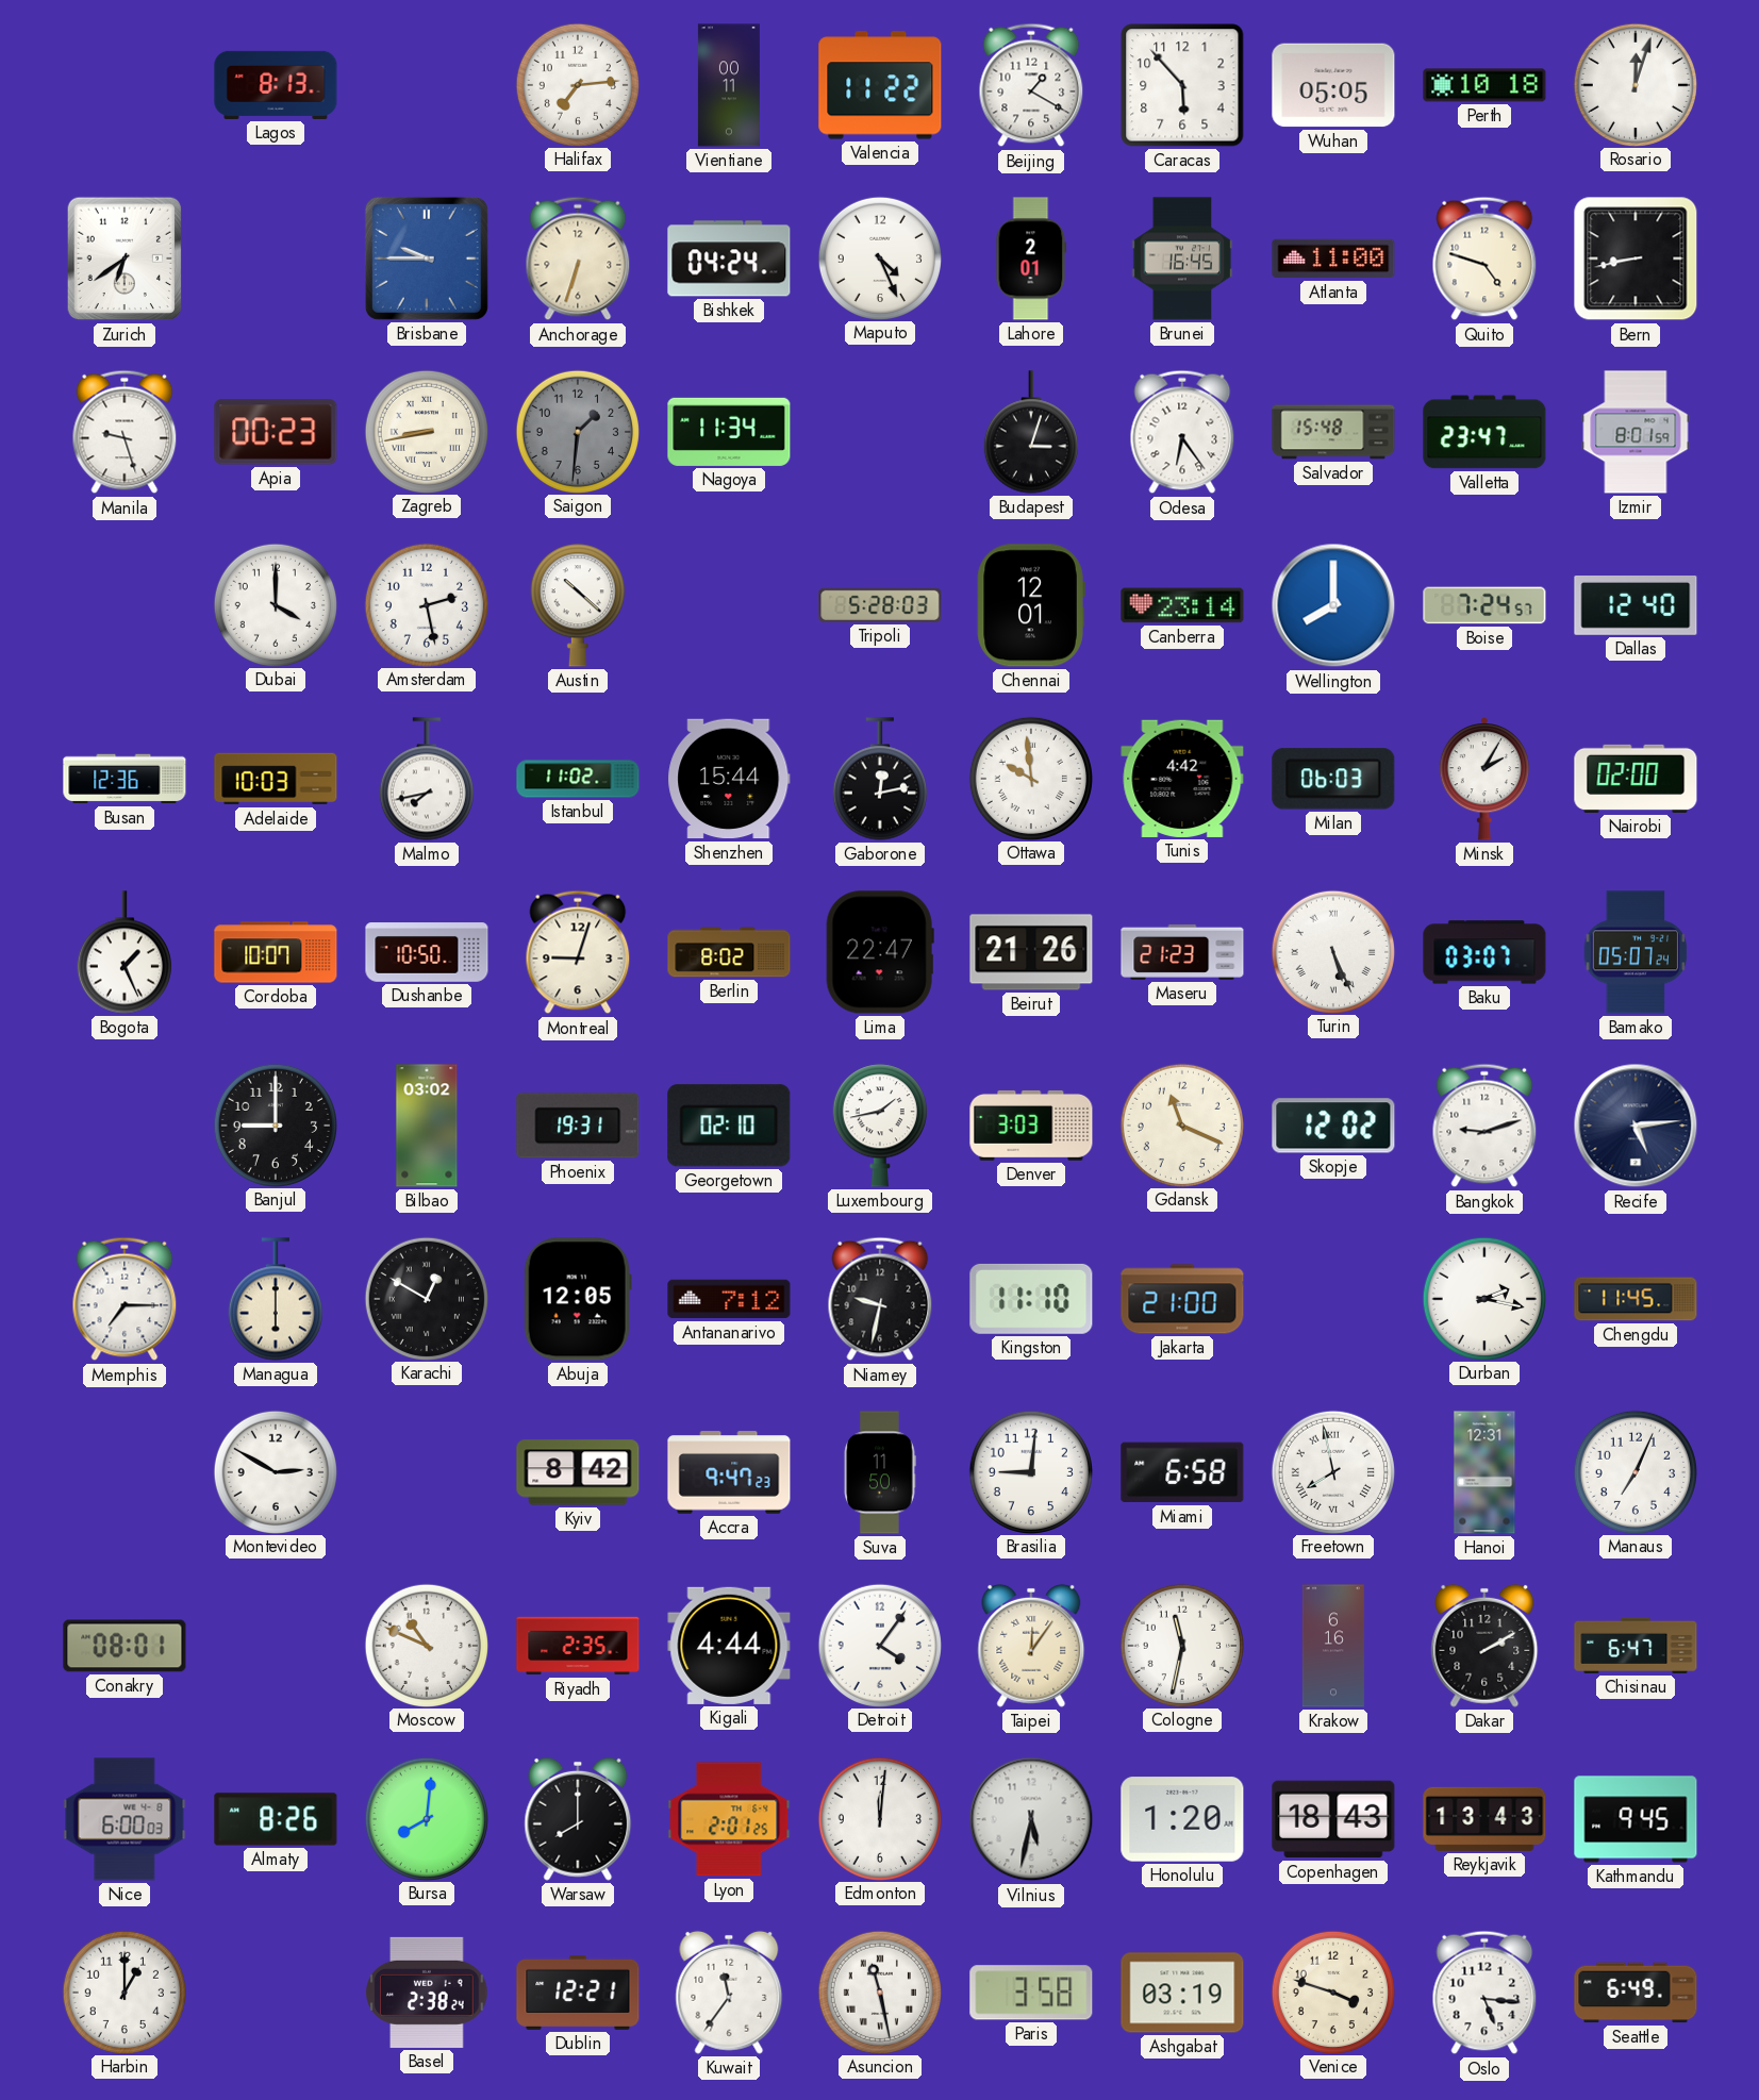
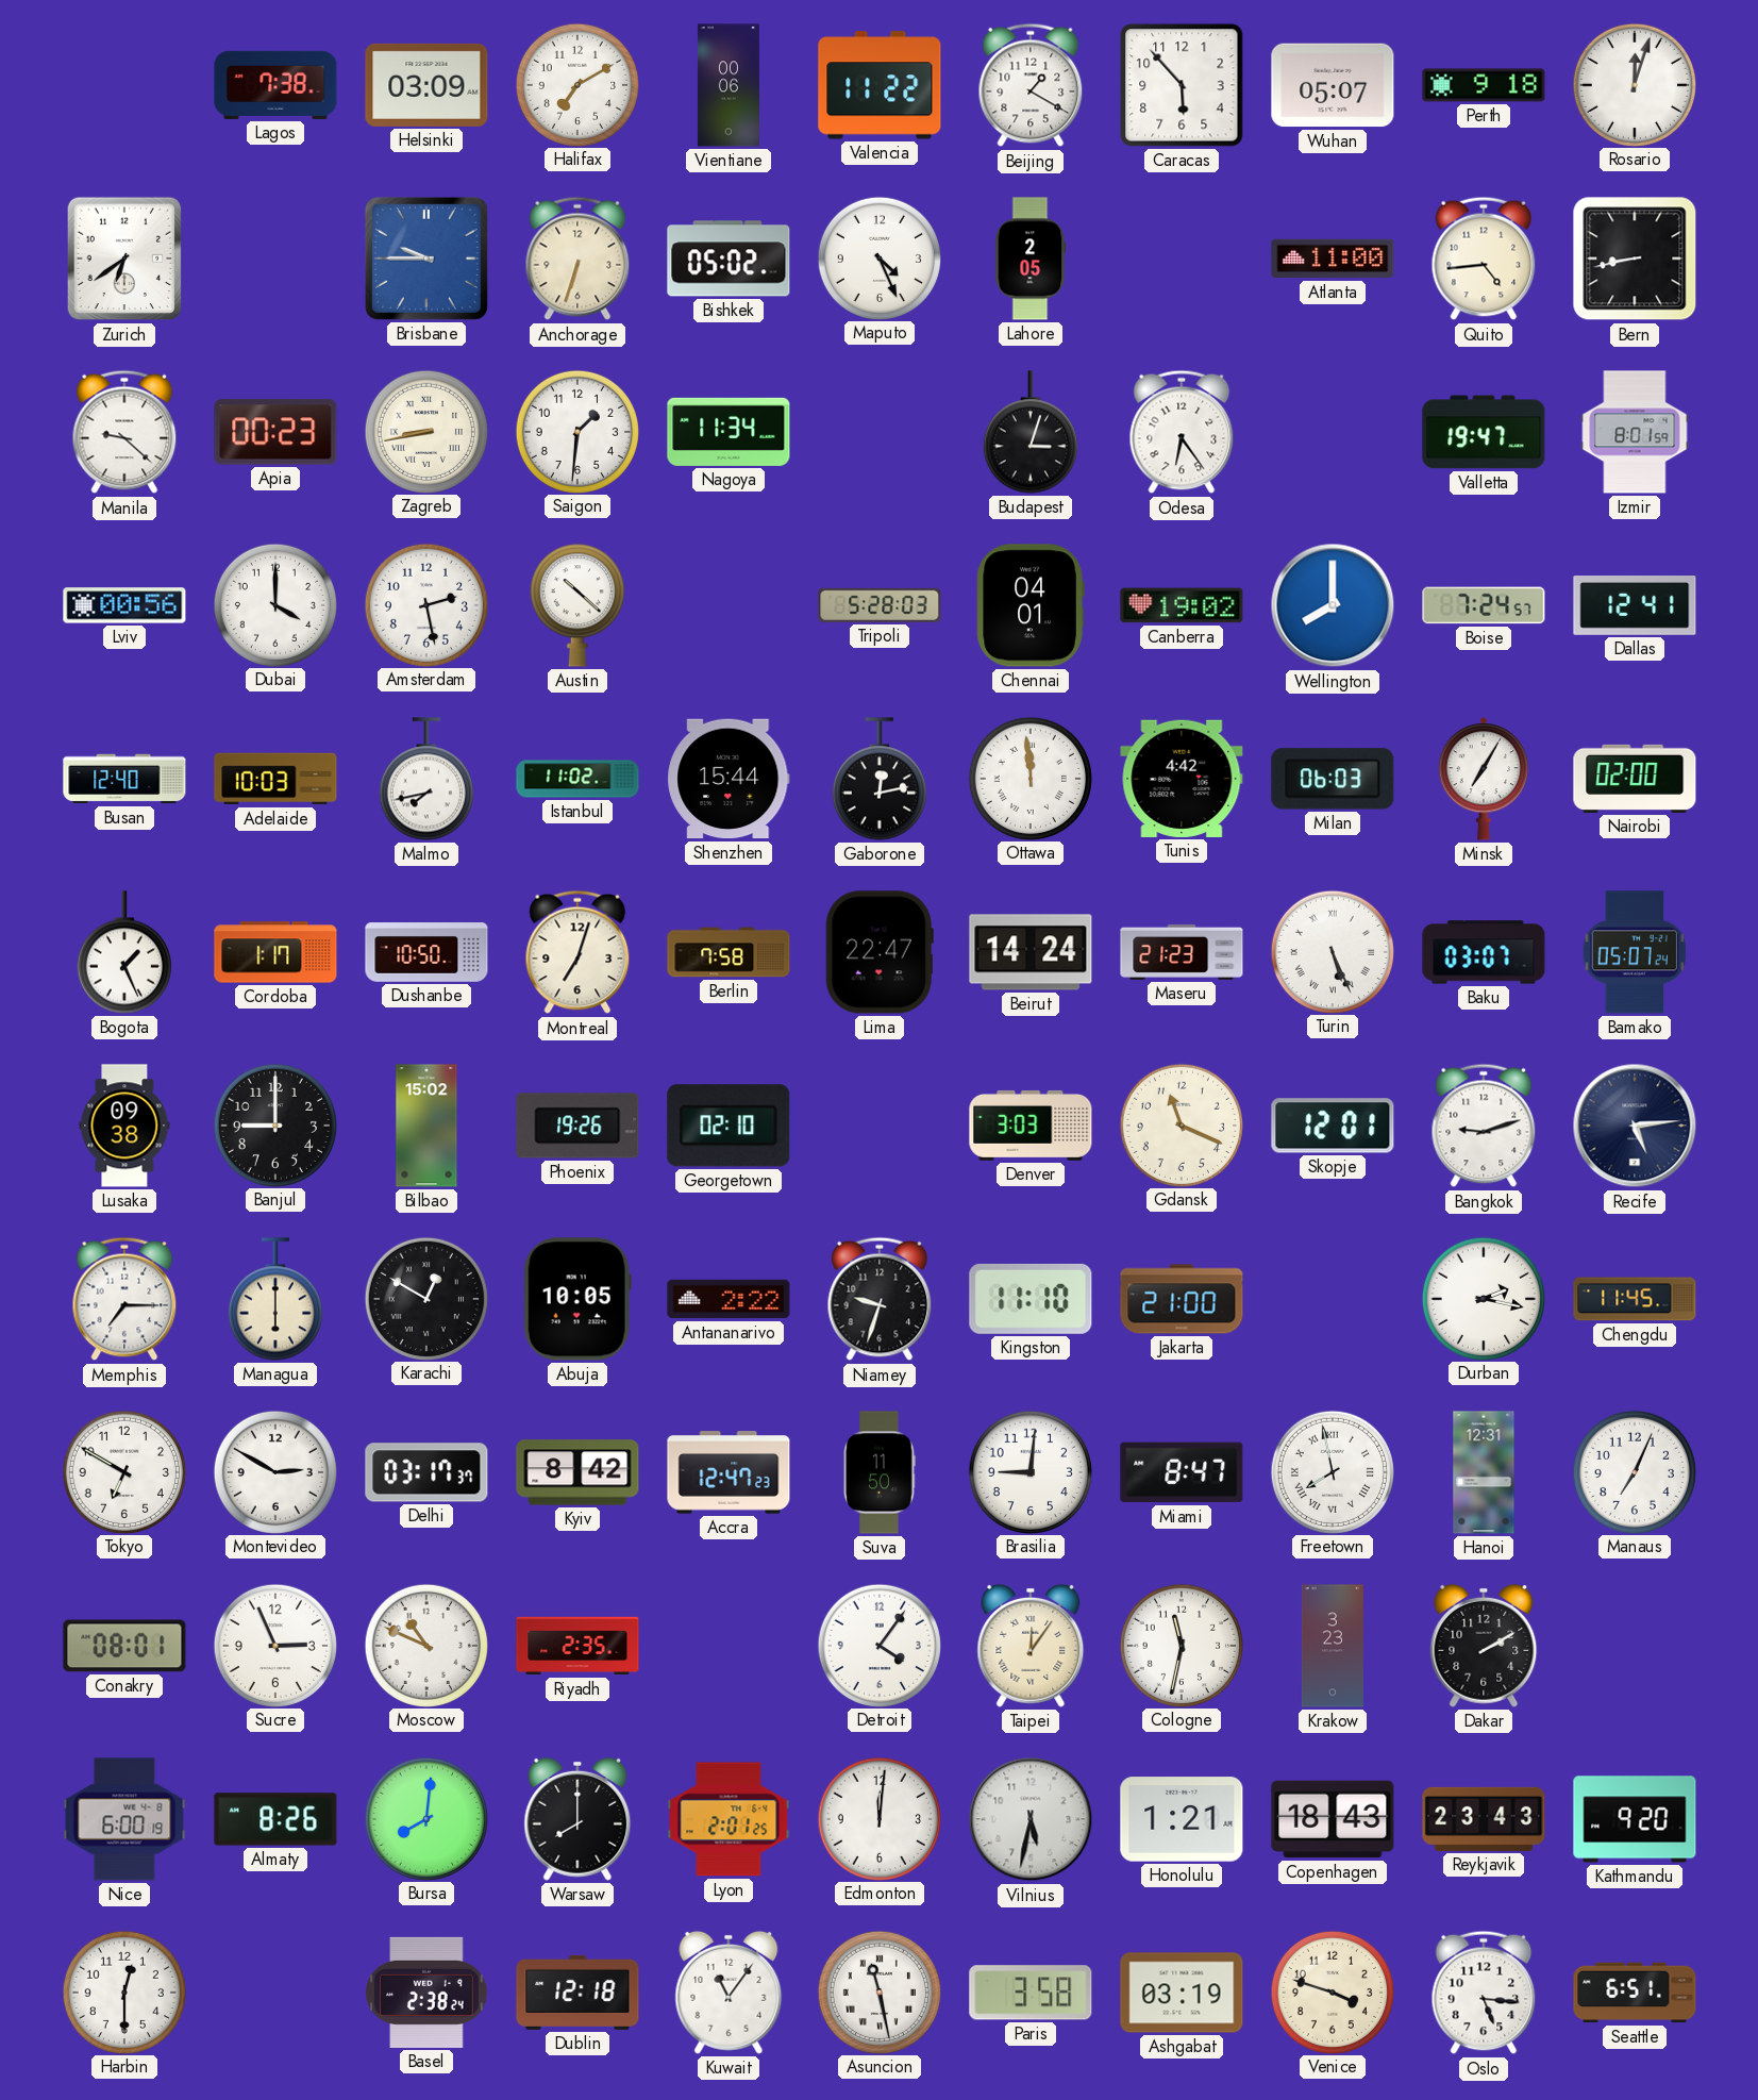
Lagos: 8:13 -> 7:38
Helsinki: none -> 03:09
Halifax: 7:14 -> 7:10
Vientiane: 00:11 -> 00:06
Wuhan: 05:05 -> 05:07
Perth: 10:18 -> 9:18
Bishkek: 04:24 -> 05:02
Lahore: 2:01 -> 2:05
Brunei: 16:45 -> none
Quito: 4:48 -> 4:44
Manila: 9:27 -> 9:22
Saigon dial: grey -> white
Salvador: 15:48 -> none
Valletta: 23:47 -> 19:47
Lviv: none -> 00:56
Chennai: 12:01 -> 04:01
Canberra: 23:14 -> 19:02
Dallas: 12:40 -> 12:41
Busan: 12:36 -> 12:40
Ottawa: 9:59 -> 11:59
Minsk: 2:05 -> 7:05
Cordoba: 10:07 -> 1:17
Montreal: 9:03 -> 7:03
Berlin: 8:02 -> 7:58
Beirut: 21:26 -> 14:24
Lusaka: none -> 09:38
Bilbao: 03:02 -> 15:02
Phoenix: 19:31 -> 19:26
Luxembourg: 1:43 -> none
Skopje: 12:02 -> 12:01
Abuja: 12:05 -> 10:05
Antananarivo: 7:12 -> 2:22
Niamey: 9:32 -> 9:33
Tokyo: none -> 6:50
Delhi: none -> 03:17
Accra: 9:47 -> 12:47
Miami: 6:58 -> 8:47
Sucre: none -> 2:56
Kigali: 4:44 -> none
Krakow: 6:16 -> 3:23
Chisinau: 6:47 -> none
Nice: 6:00:03 -> 6:00:19
Honolulu: 1:20 -> 1:21
Reykjavik: 13:43 -> 23:43
Kathmandu: 9:45 -> 9:20
Harbin: 1:00 -> 12:30
Dublin: 12:21 -> 12:18
Kuwait: 11:36 -> 11:06
Seattle: 6:49 -> 6:51
